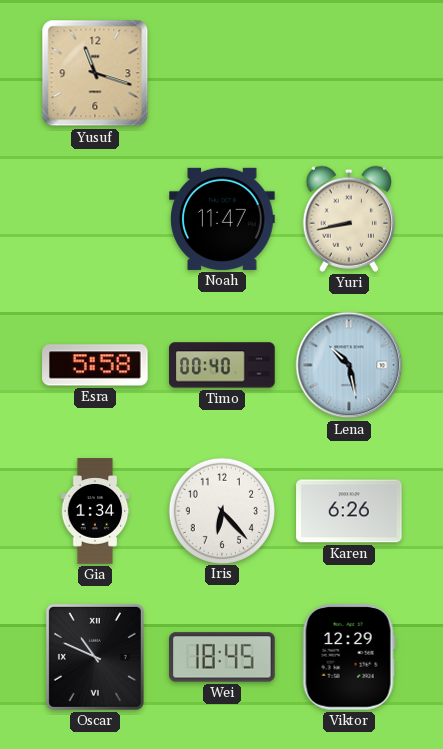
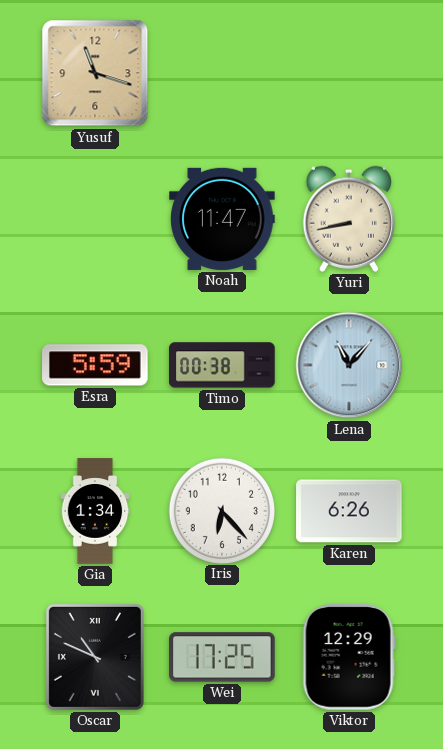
Esra: 5:58 -> 5:59
Timo: 00:40 -> 00:38
Lena: 10:28 -> 11:07
Wei: 18:45 -> 17:25
